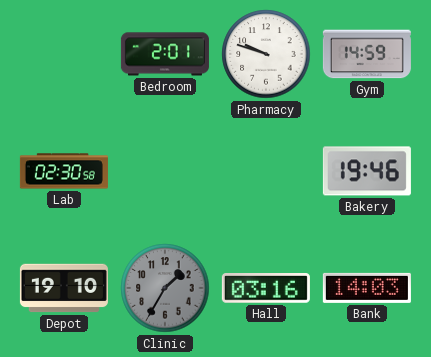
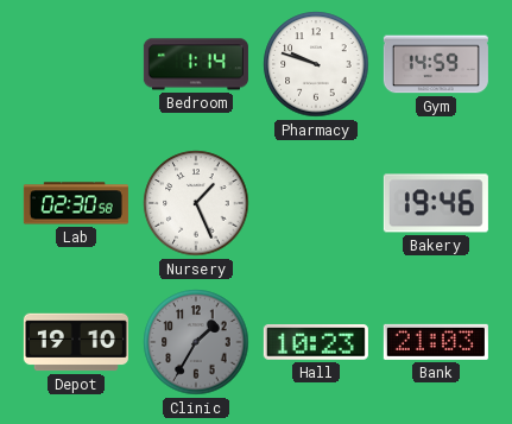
Bedroom: 2:01 -> 1:14
Nursery: none -> 1:26
Hall: 03:16 -> 10:23
Bank: 14:03 -> 21:03
